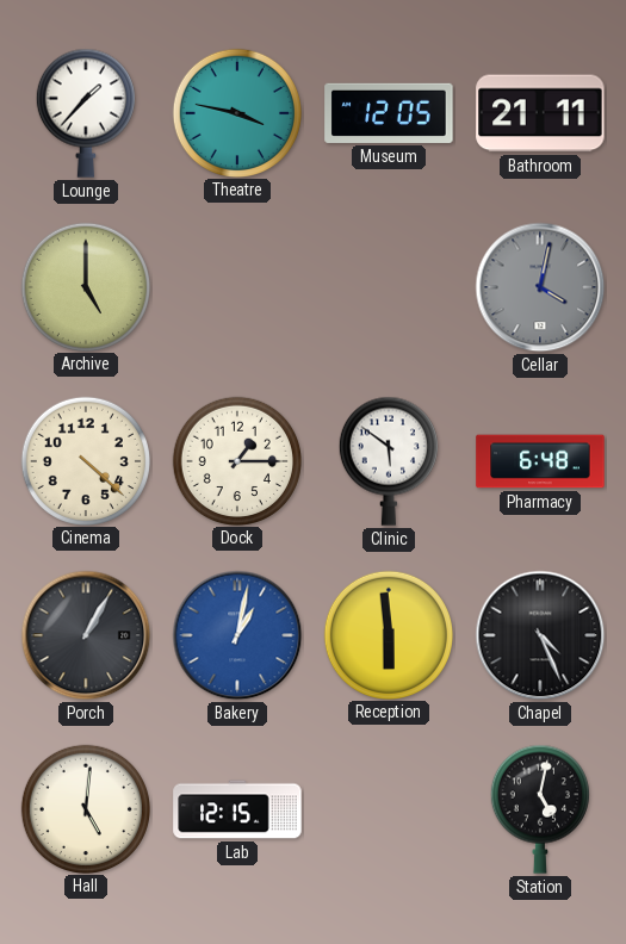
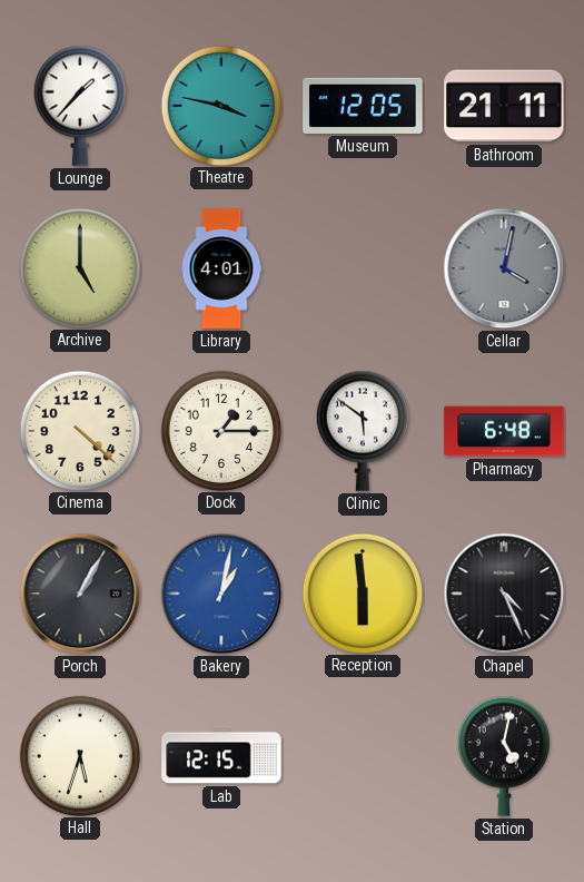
Library: none -> 4:01
Hall: 5:01 -> 5:33
